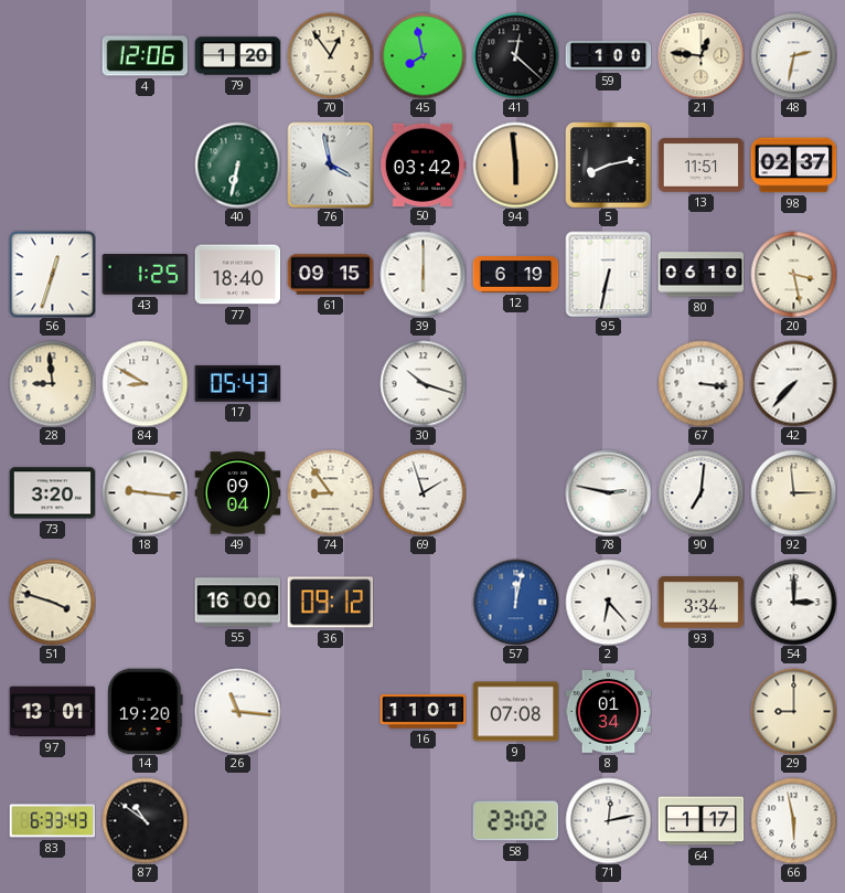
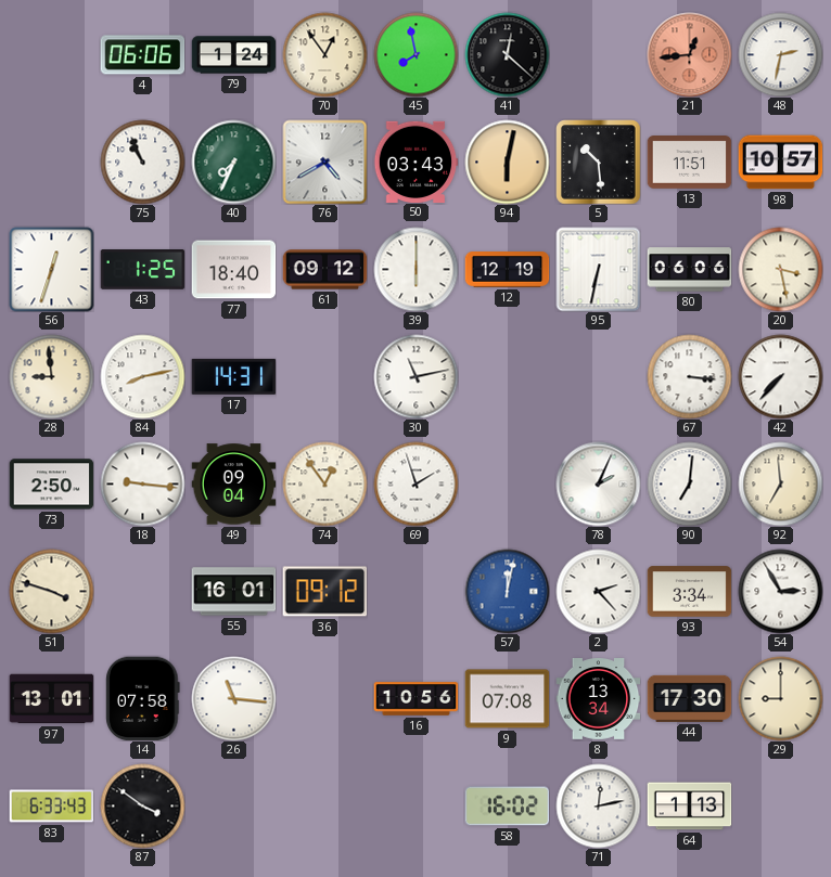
4: 12:06 -> 06:06
79: 1:20 -> 1:24
59: 1:00 -> none
21: 12:46 -> 12:44
21 dial: cream -> salmon
75: none -> 10:56
40: 6:32 -> 7:34
76: 3:58 -> 4:40
50: 03:42 -> 03:43
94: 5:59 -> 6:02
5: 8:13 -> 10:29
98: 02:37 -> 10:57
61: 09:15 -> 09:12
12: 6:19 -> 12:19
80: 06:10 -> 06:06
84: 8:50 -> 8:13
17: 05:43 -> 14:31
30: 10:18 -> 11:13
73: 3:20 -> 2:50
74: 8:54 -> 12:54
78: 2:47 -> 2:04
92: 2:59 -> 6:59
55: 16:00 -> 16:01
2: 6:23 -> 2:23
54: 3:00 -> 2:55
14: 19:20 -> 07:58
16: 11:01 -> 10:56
8: 01:34 -> 13:34
44: none -> 17:30
87: 10:51 -> 3:51
58: 23:02 -> 16:02
64: 1:17 -> 1:13
66: 5:58 -> none
